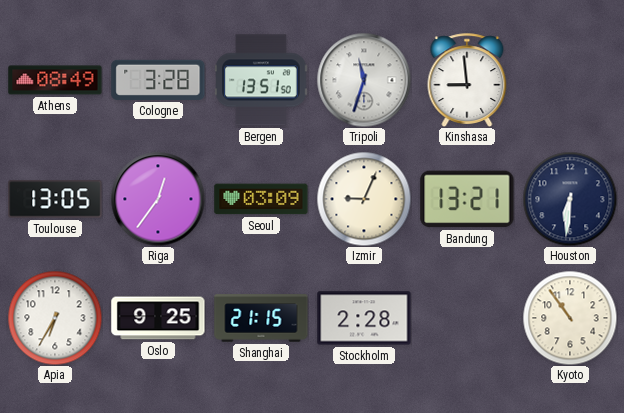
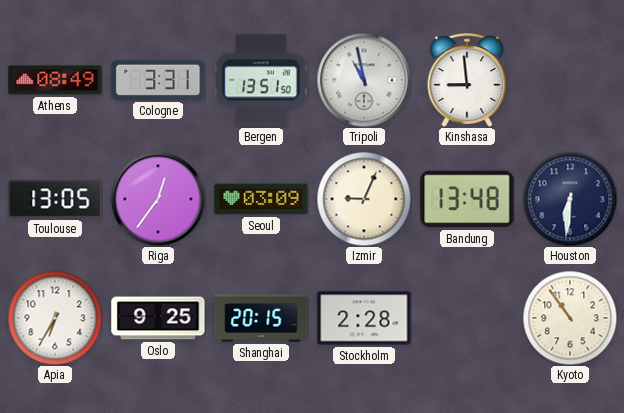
Cologne: 3:28 -> 3:31
Tripoli: 11:33 -> 10:58
Bandung: 13:21 -> 13:48
Shanghai: 21:15 -> 20:15
